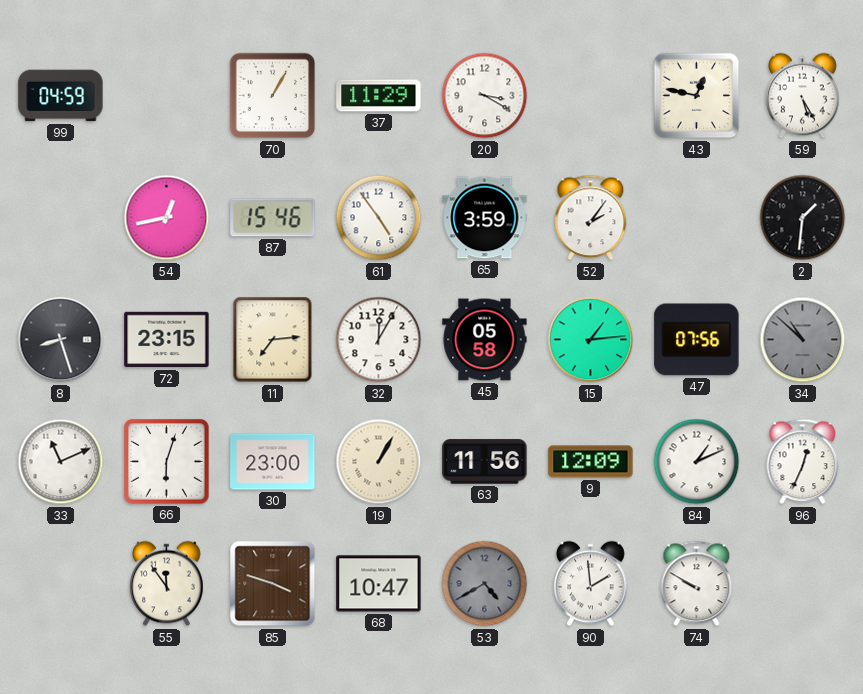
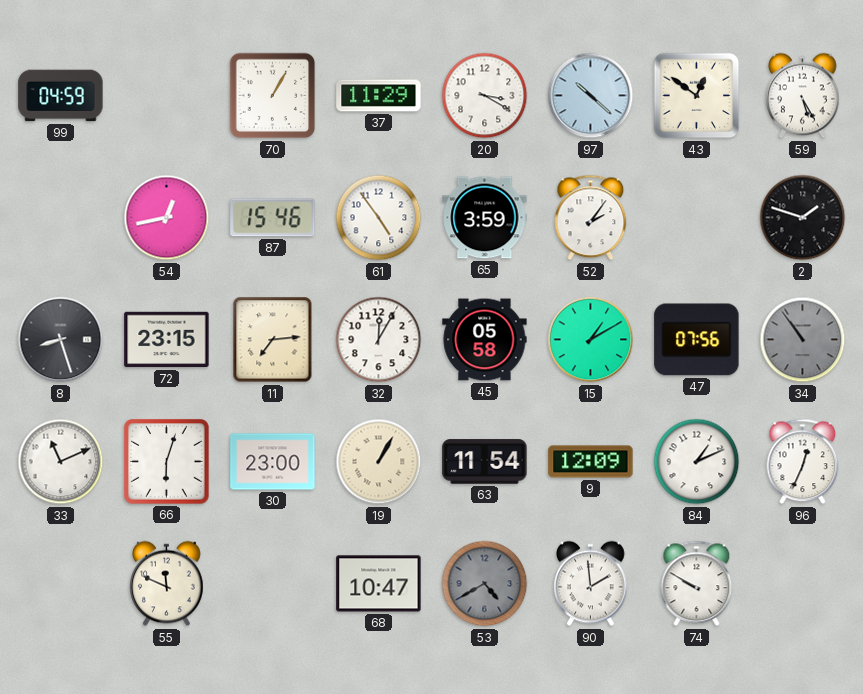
97: none -> 10:22
43: 12:47 -> 12:51
2: 1:31 -> 1:48
15: 1:14 -> 1:10
34: 10:52 -> 10:54
63: 11:56 -> 11:54
55: 11:54 -> 11:49
85: 3:48 -> none
